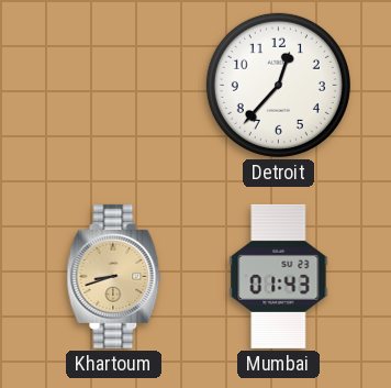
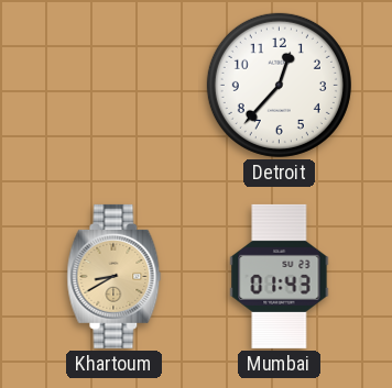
Khartoum: 8:42 -> 8:40
